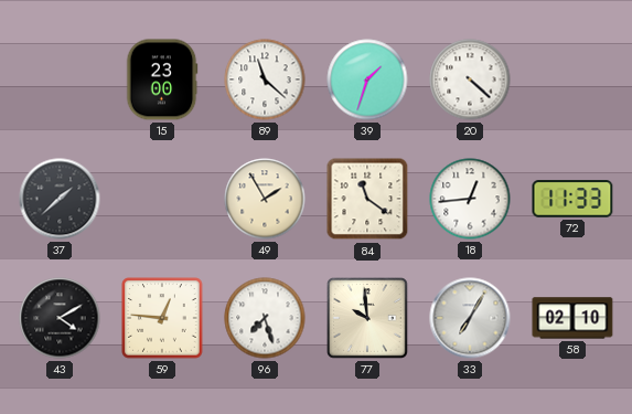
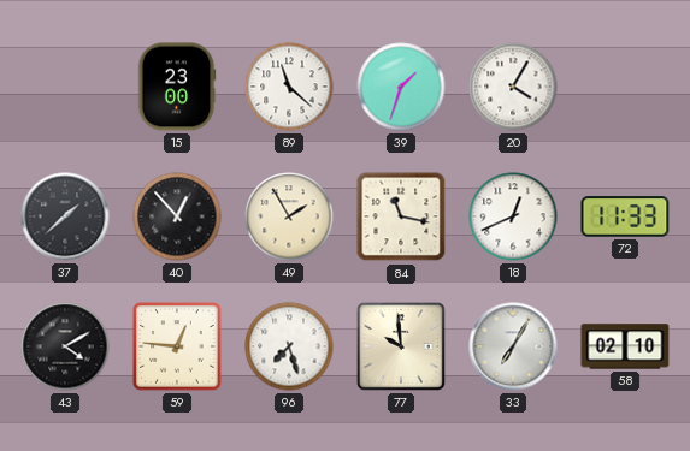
20: 4:22 -> 4:05
40: none -> 12:53
84: 11:21 -> 11:17
18: 12:44 -> 12:41
